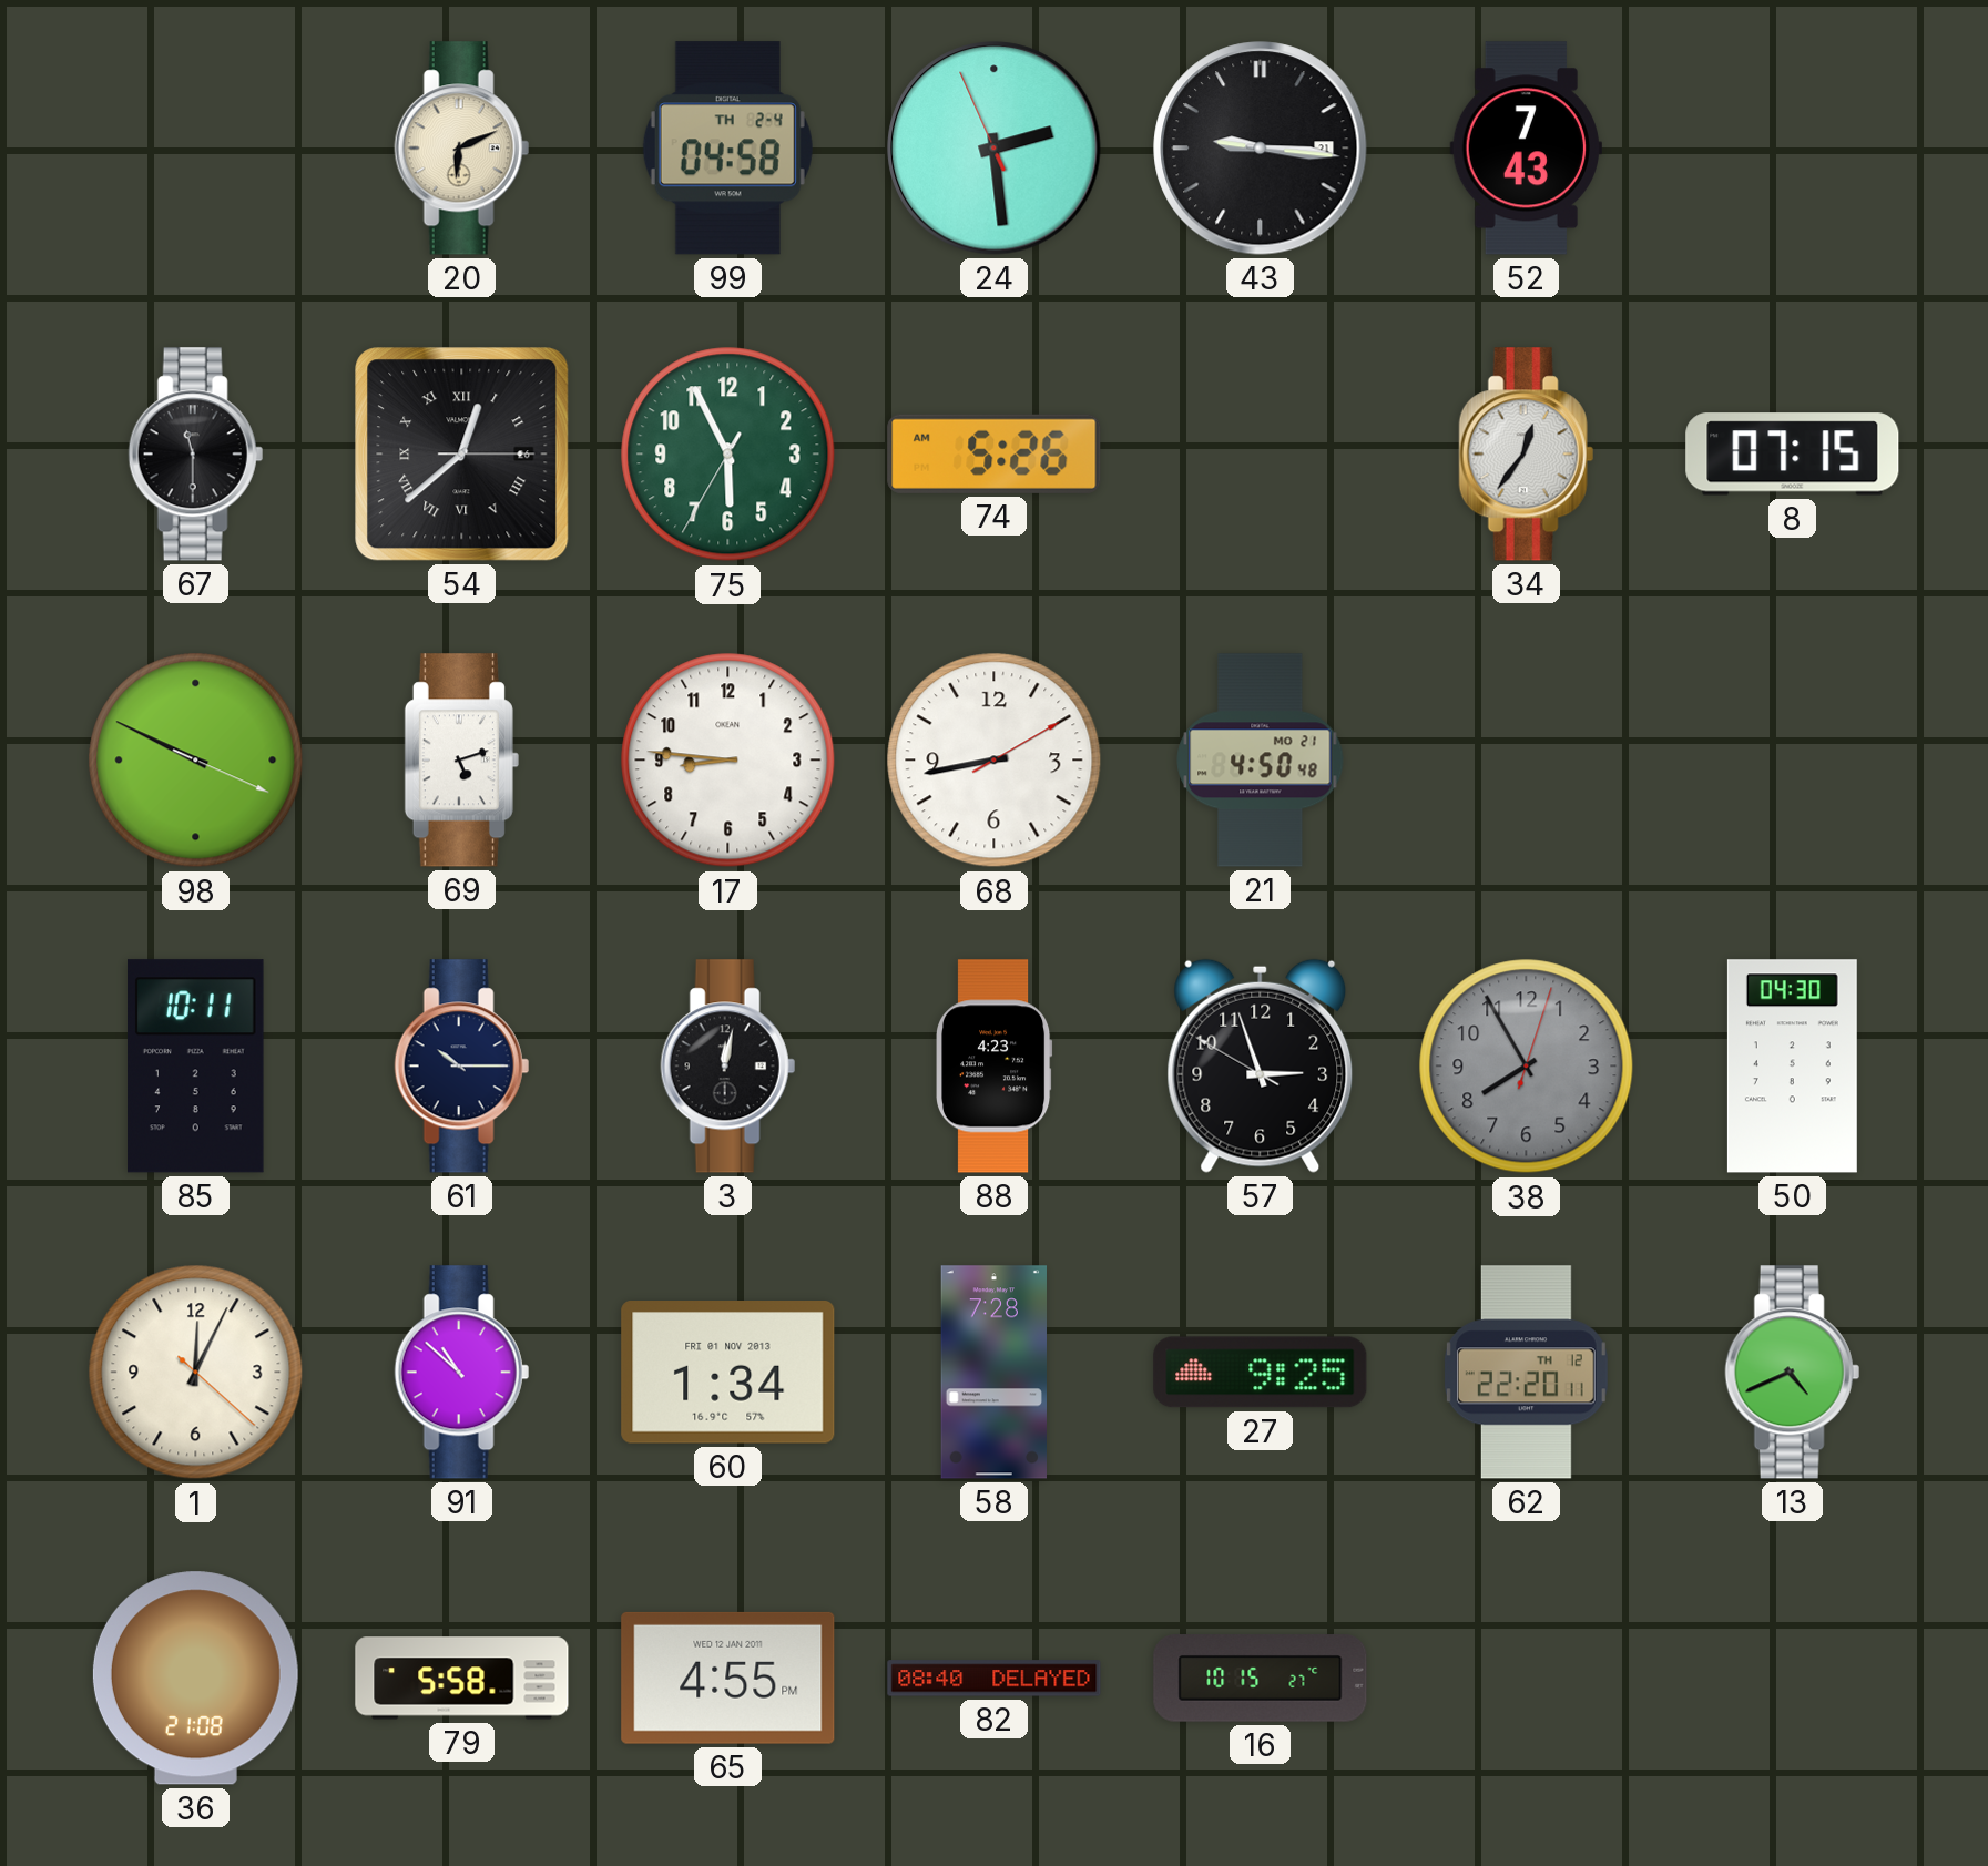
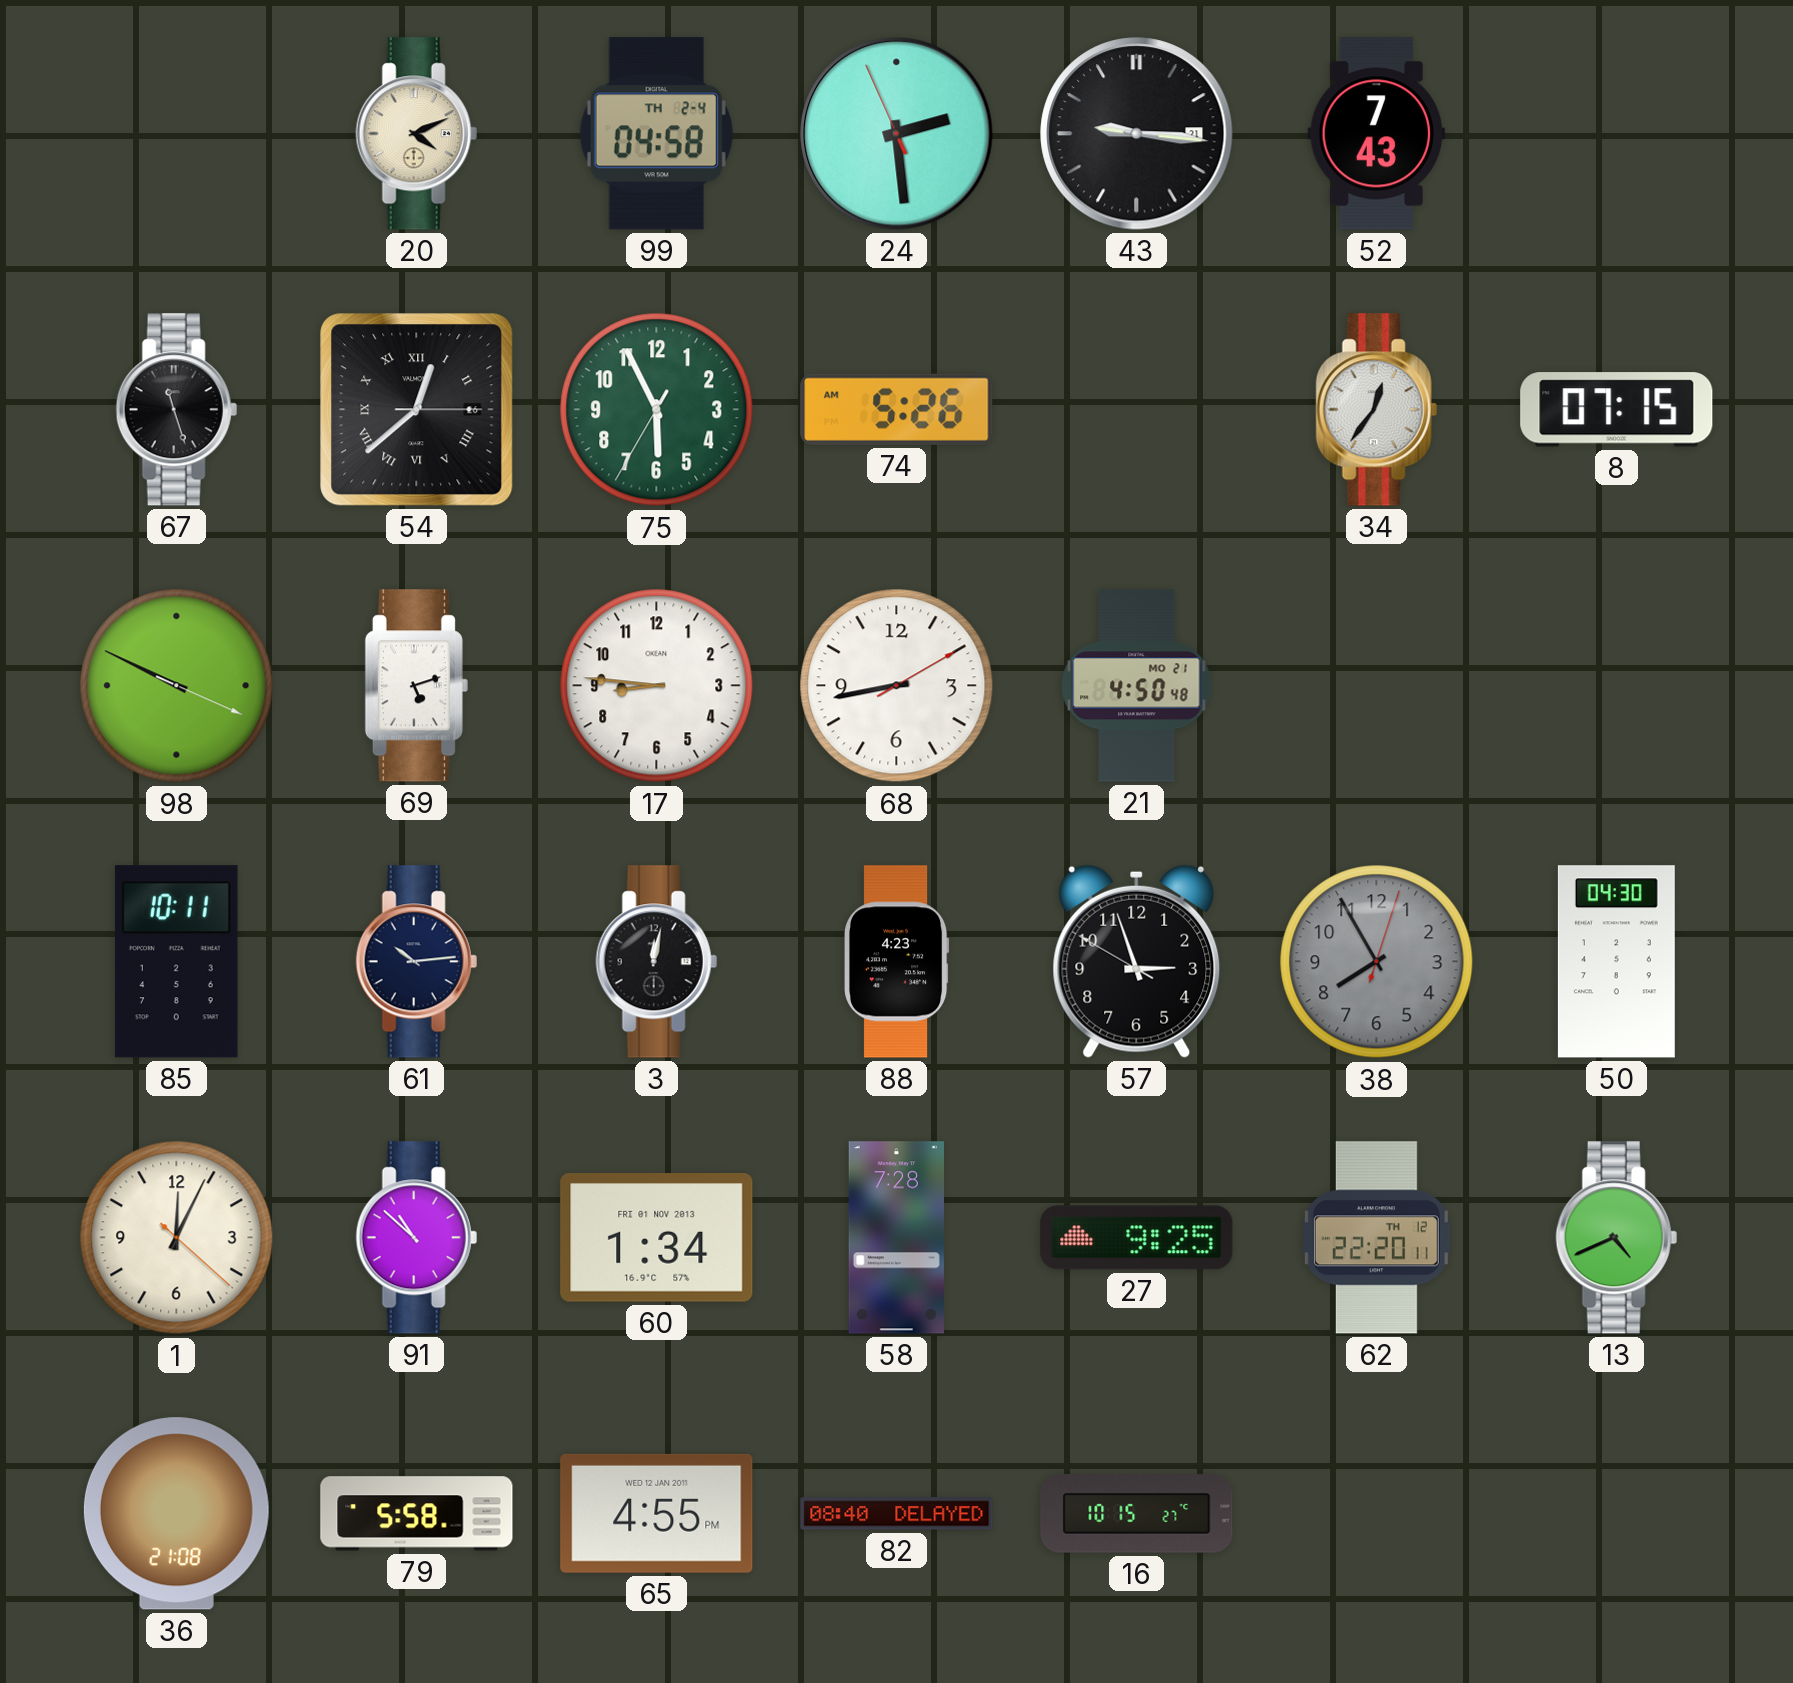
20: 6:11 -> 4:11
67: 11:30 -> 11:27
61: 10:15 -> 10:14
